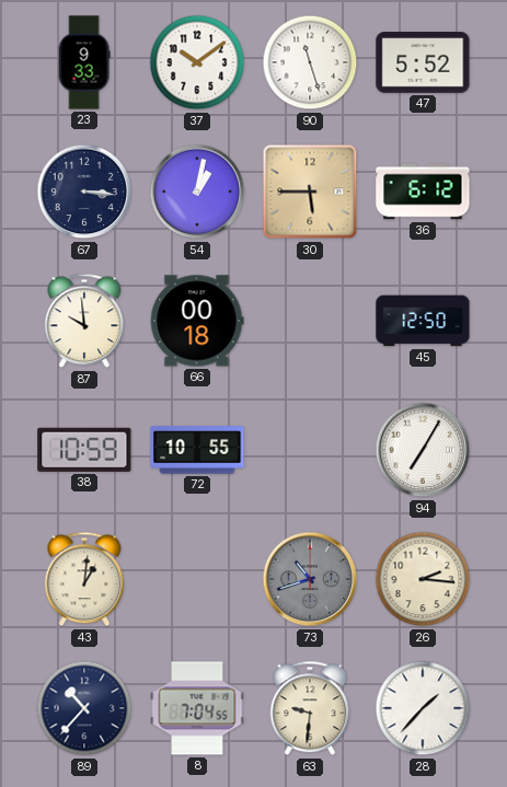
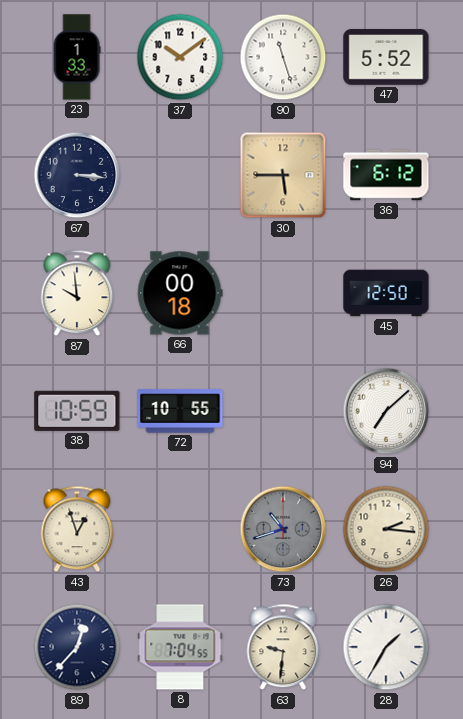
23: 9:33 -> 1:33
54: 1:02 -> none
94: 7:05 -> 7:08
43: 1:01 -> 12:57
89: 10:37 -> 12:37
28: 1:37 -> 1:35
